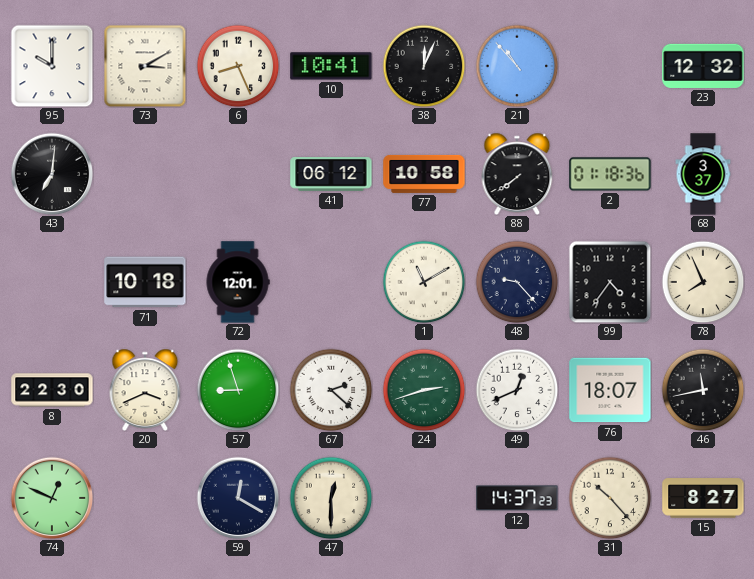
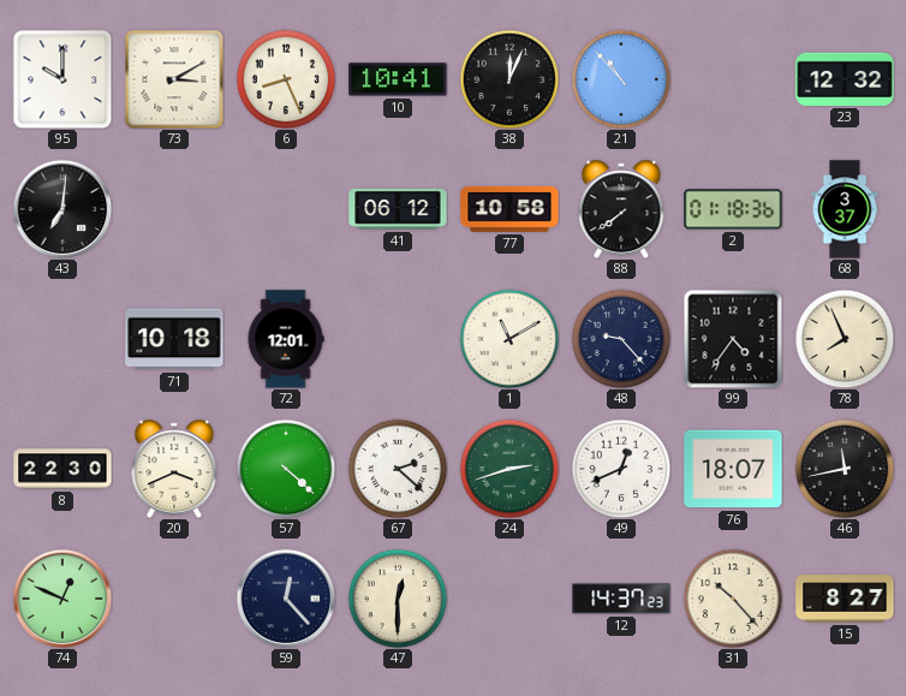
57: 8:57 -> 4:22
59: 12:20 -> 12:23
